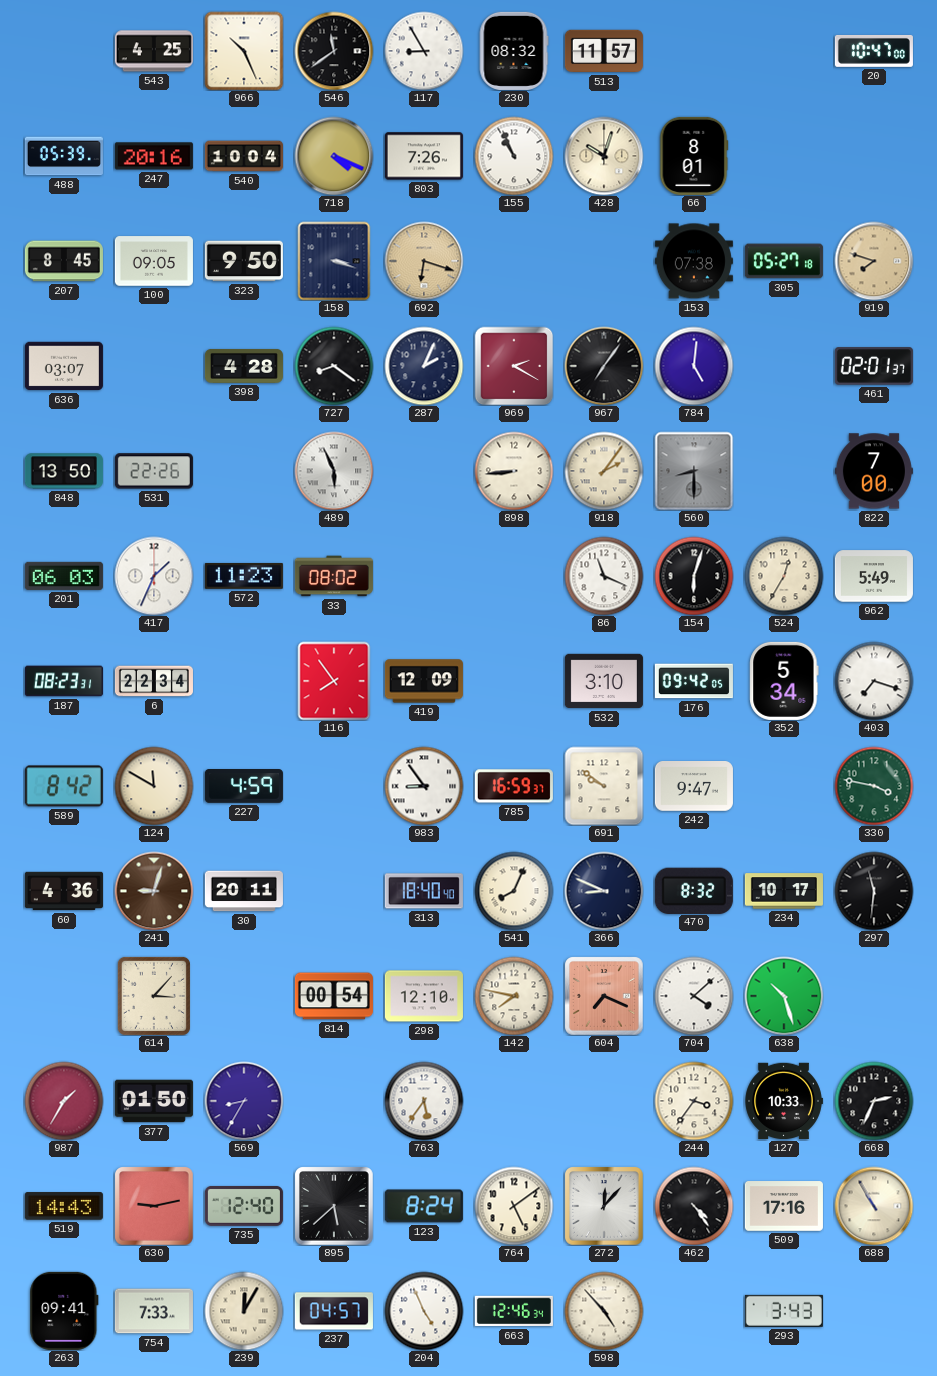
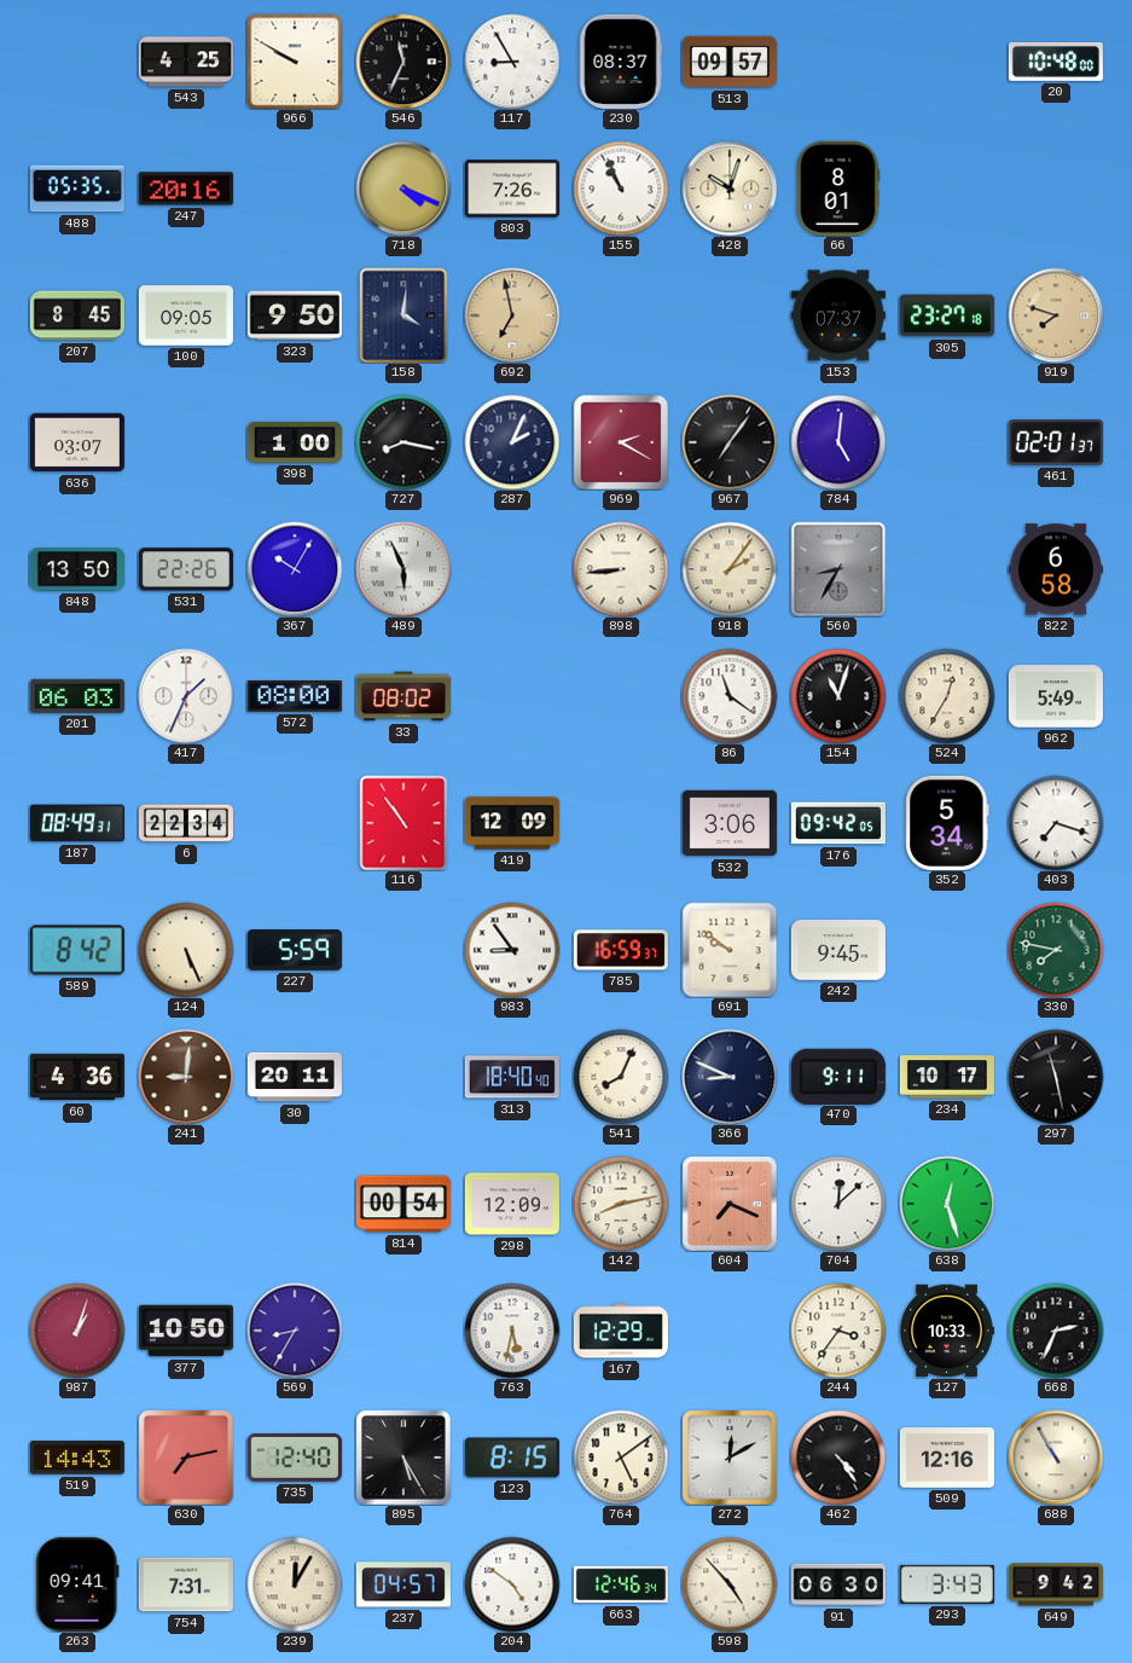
966: 10:26 -> 9:50
546: 11:39 -> 11:34
230: 08:32 -> 08:37
513: 11:57 -> 09:57
20: 10:47 -> 10:48
488: 05:39 -> 05:35
540: 10:04 -> none
158: 3:18 -> 4:01
692: 6:18 -> 6:58
153: 07:38 -> 07:37
305: 05:27 -> 23:27
398: 4:28 -> 1:00
727: 8:21 -> 8:17
367: none -> 10:05
560: 8:30 -> 8:35
822: 7:00 -> 6:58
572: 11:23 -> 08:00
86: 11:19 -> 11:21
154: 6:03 -> 11:03
187: 08:23 -> 08:49
116: 7:54 -> 10:54
532: 3:10 -> 3:06
124: 11:50 -> 5:26
227: 4:59 -> 5:59
242: 9:47 -> 9:45
330: 3:47 -> 7:47
241: 9:03 -> 9:01
470: 8:32 -> 9:11
297: 11:31 -> 11:28
614: 3:07 -> none
298: 12:10 -> 12:09
142: 7:47 -> 8:13
704: 4:08 -> 12:08
638: 10:27 -> 12:27
987: 1:35 -> 1:03
377: 01:50 -> 10:50
763: 5:36 -> 5:32
167: none -> 12:29
630: 9:13 -> 7:13
895: 5:38 -> 5:25
123: 8:24 -> 8:15
272: 12:07 -> 12:10
509: 17:16 -> 12:16
754: 7:33 -> 7:31
204: 4:56 -> 4:51
91: none -> 06:30
649: none -> 9:42
